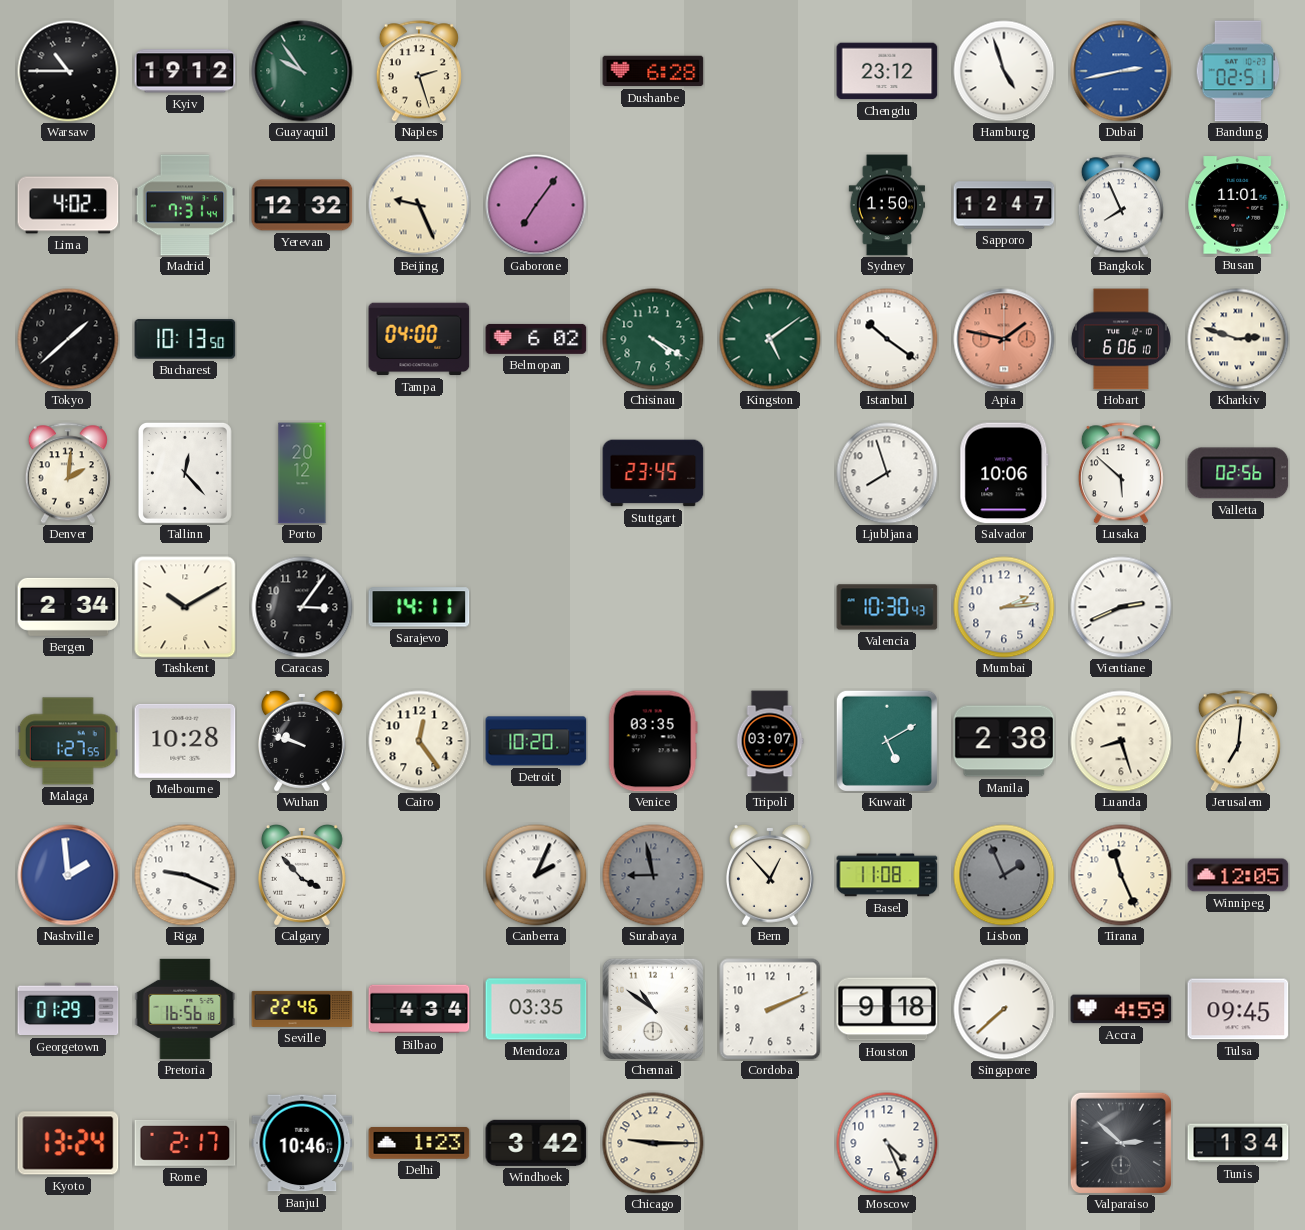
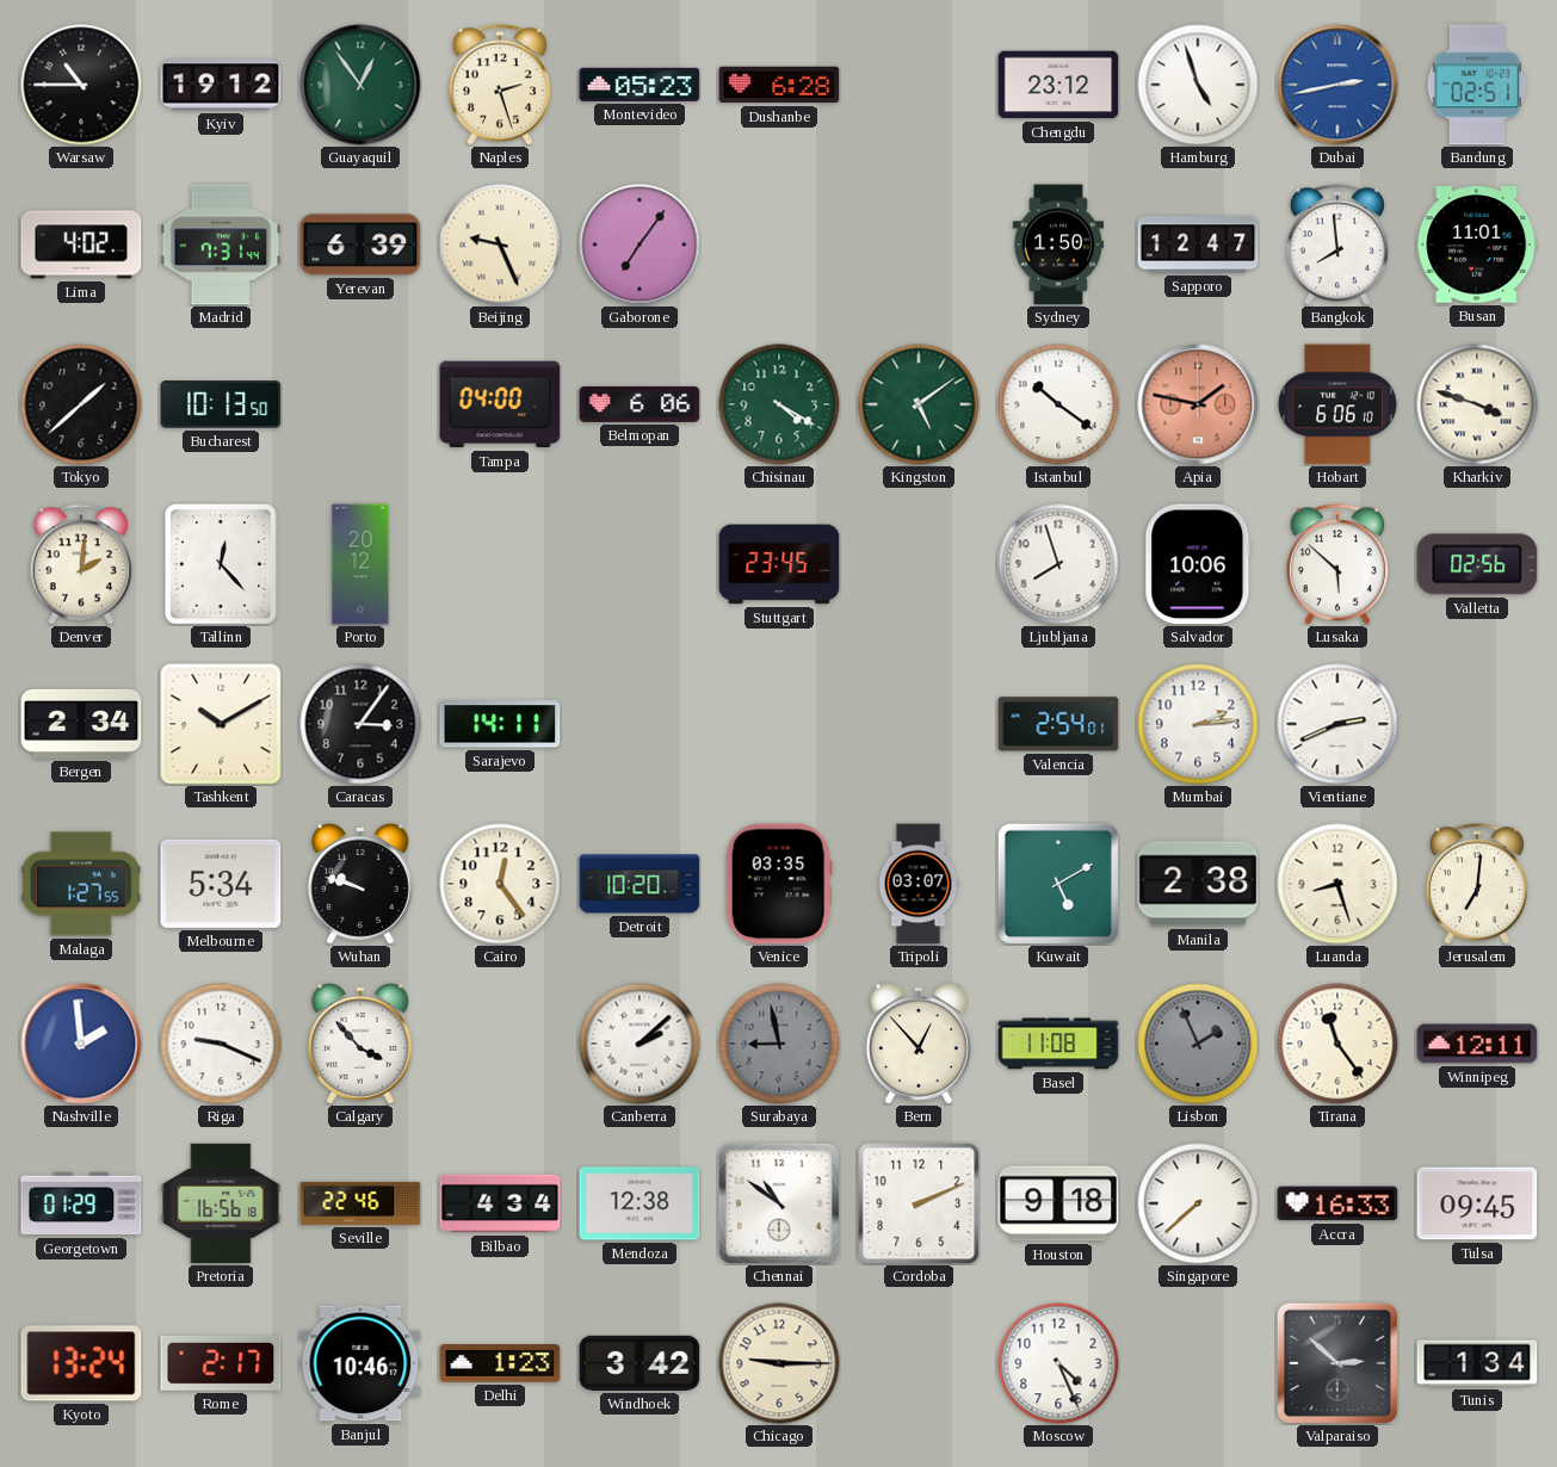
Guayaquil: 9:54 -> 12:54
Montevideo: none -> 05:23
Yerevan: 12:32 -> 6:39
Bangkok: 7:56 -> 7:59
Belmopan: 6:02 -> 6:06
Kharkiv: 2:48 -> 3:48
Valencia: 10:30 -> 2:54
Melbourne: 10:28 -> 5:34
Canberra: 2:04 -> 2:08
Tirana: 11:26 -> 11:24
Winnipeg: 12:05 -> 12:11
Mendoza: 03:35 -> 12:38
Accra: 4:59 -> 16:33
